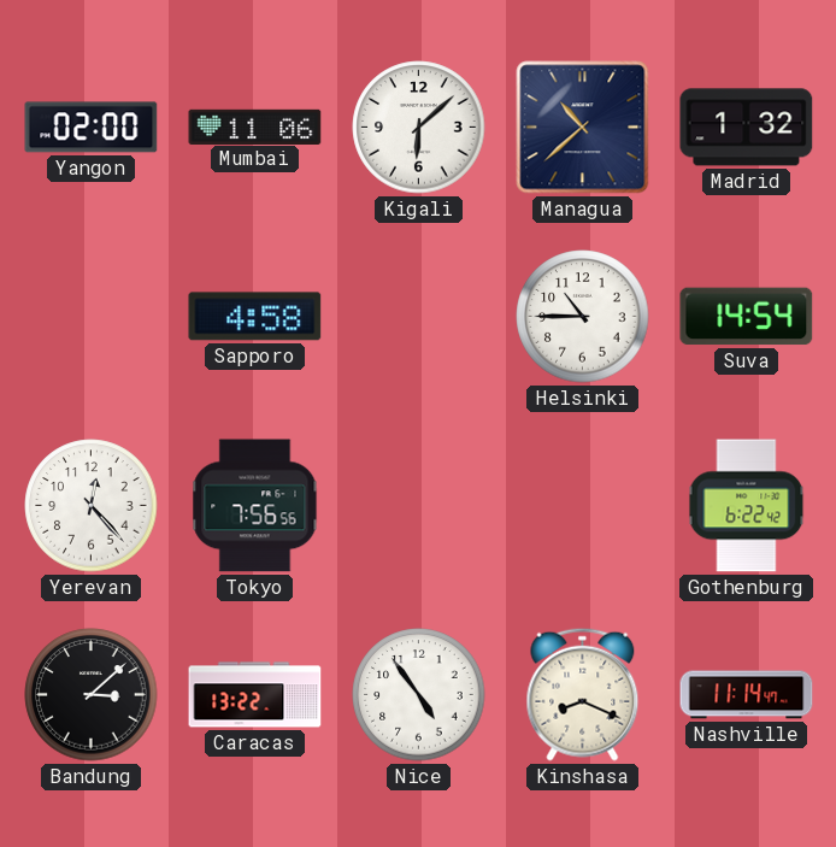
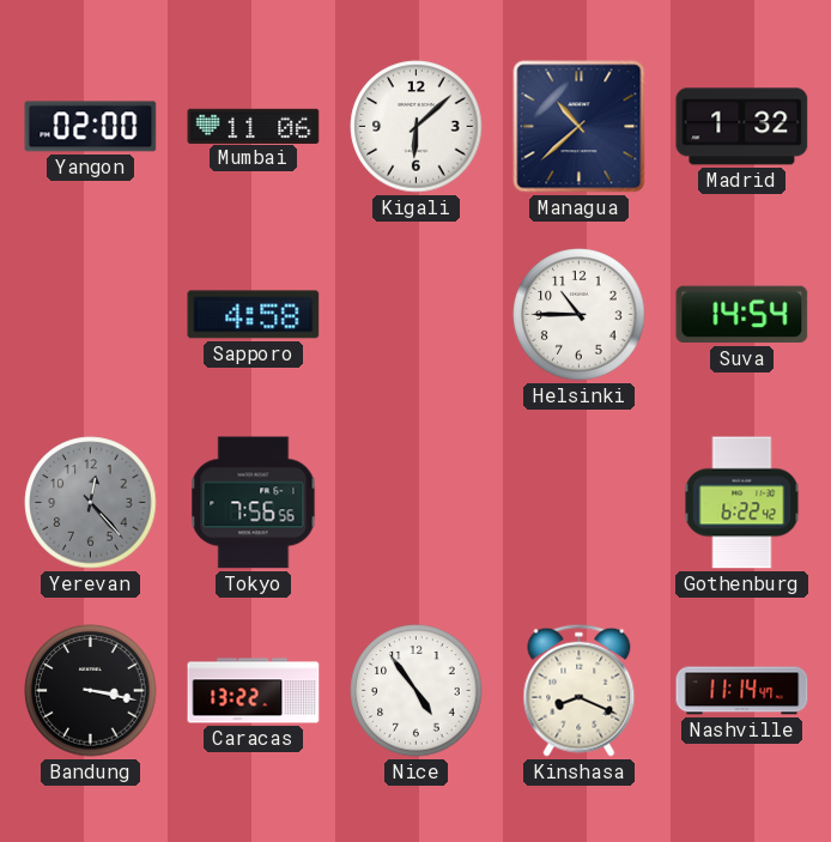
Yerevan dial: white -> grey
Bandung: 3:08 -> 3:17
